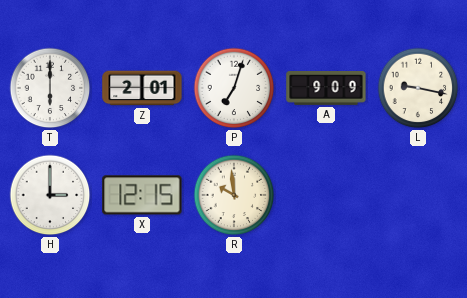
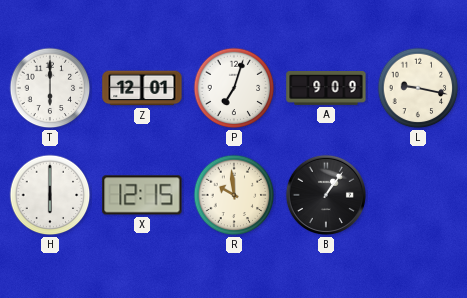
Z: 2:01 -> 12:01
H: 3:00 -> 6:00
B: none -> 1:06
